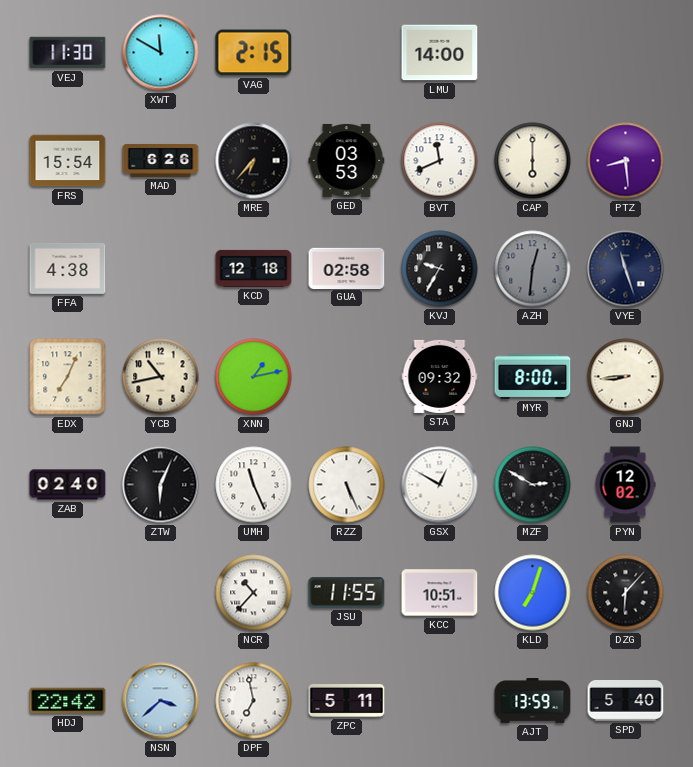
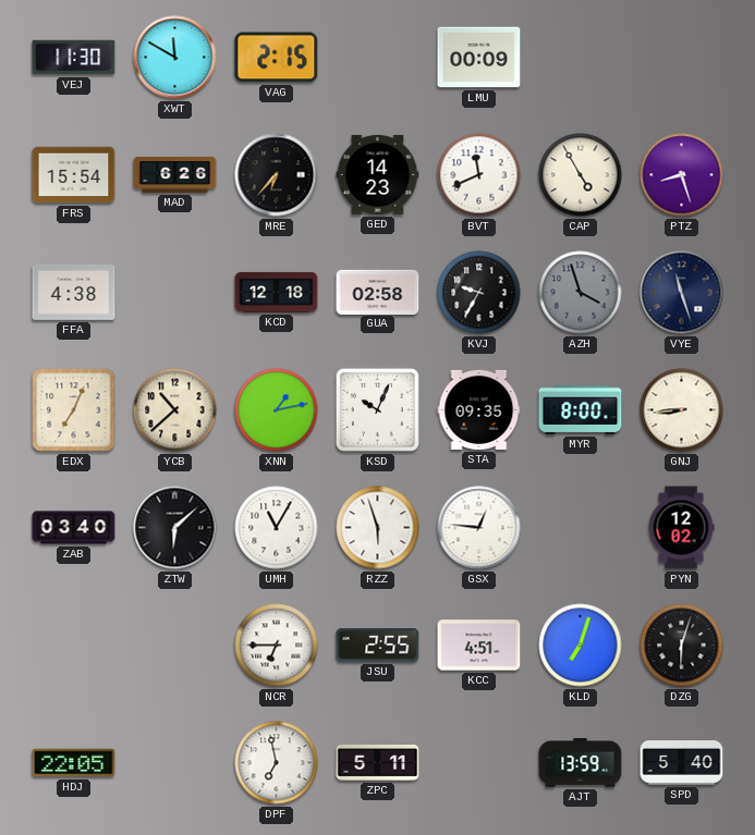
LMU: 14:00 -> 00:09
GED: 03:53 -> 14:23
CAP: 6:00 -> 4:55
PTZ: 8:29 -> 8:27
AZH: 12:31 -> 3:57
YCB: 10:43 -> 10:38
KSD: none -> 10:04
STA: 09:32 -> 09:35
ZAB: 02:40 -> 03:40
ZTW: 6:04 -> 6:08
UMH: 11:26 -> 11:05
RZZ: 5:26 -> 5:57
GSX: 12:50 -> 12:46
MZF: 2:50 -> none
NCR: 10:37 -> 6:45
JSU: 11:55 -> 2:55
KCC: 10:51 -> 4:51
DZG: 6:07 -> 6:03
HDJ: 22:42 -> 22:05
NSN: 3:38 -> none
